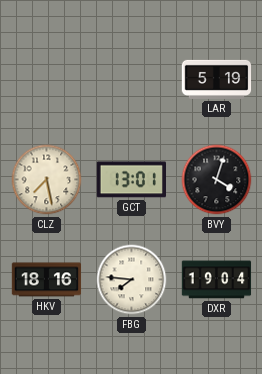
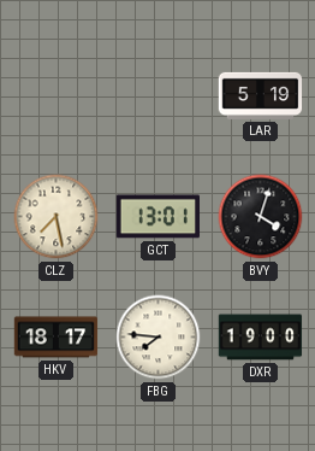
HKV: 18:16 -> 18:17
DXR: 19:04 -> 19:00
